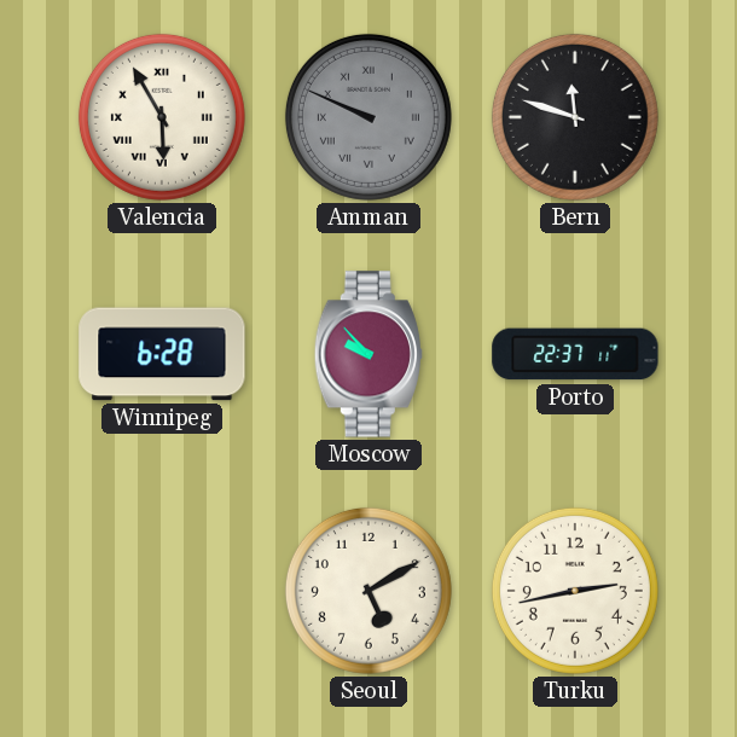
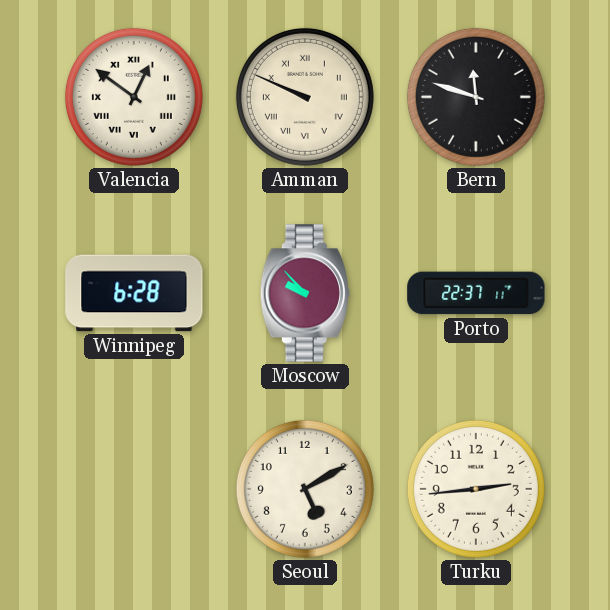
Valencia: 5:55 -> 12:51
Amman dial: grey -> cream
Turku: 2:43 -> 2:44
